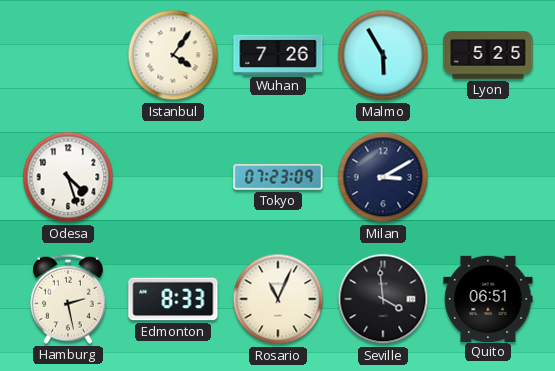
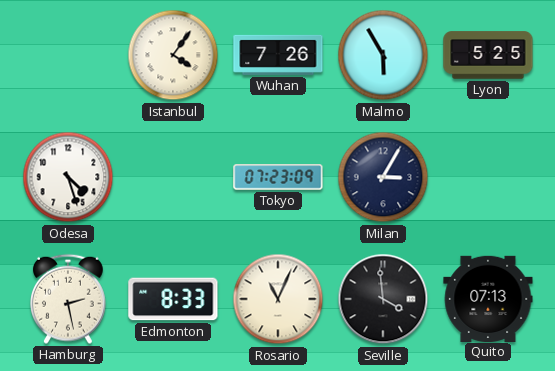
Milan: 3:10 -> 3:05
Quito: 06:51 -> 07:13
